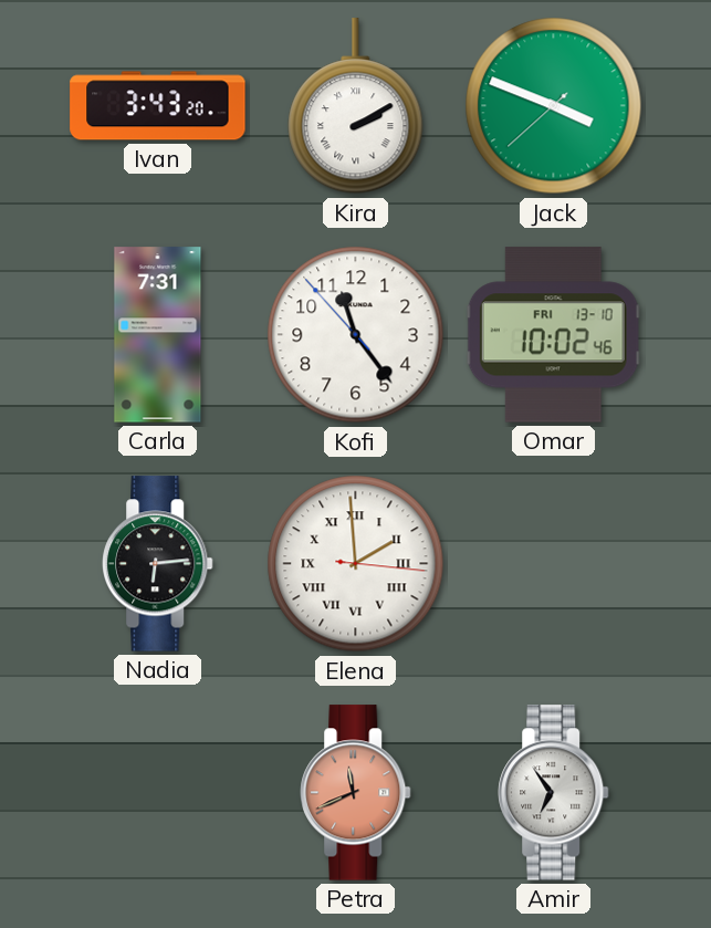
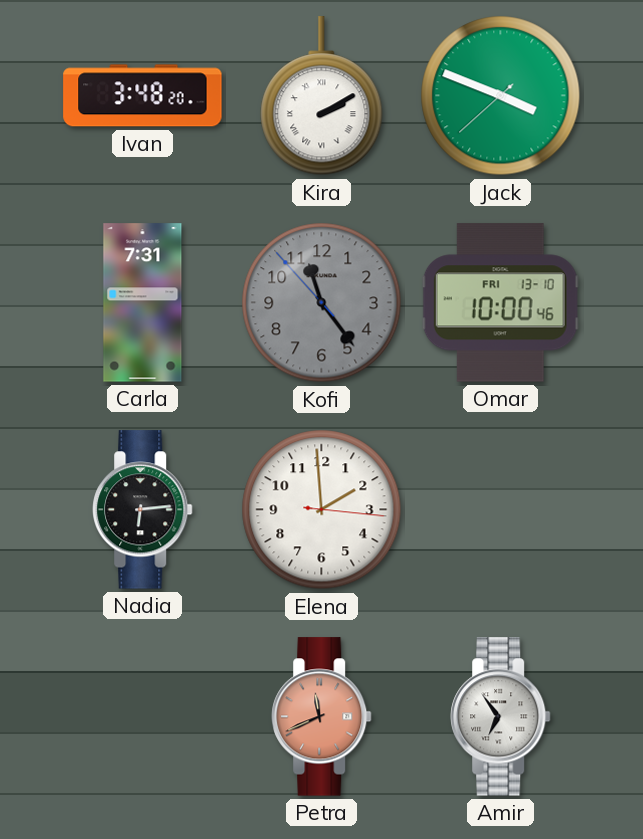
Ivan: 3:43 -> 3:48
Kofi dial: white -> grey
Omar: 10:02 -> 10:00
Elena numerals: Roman -> Arabic
